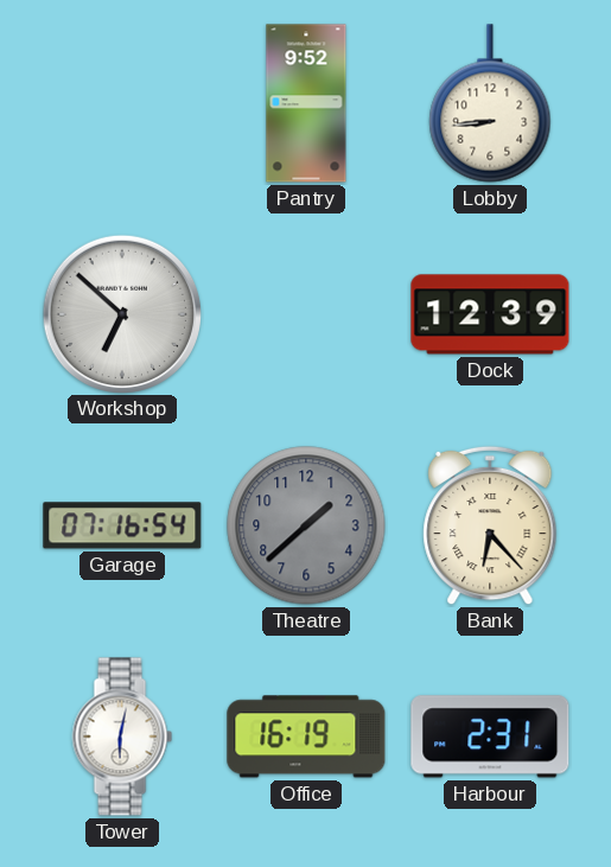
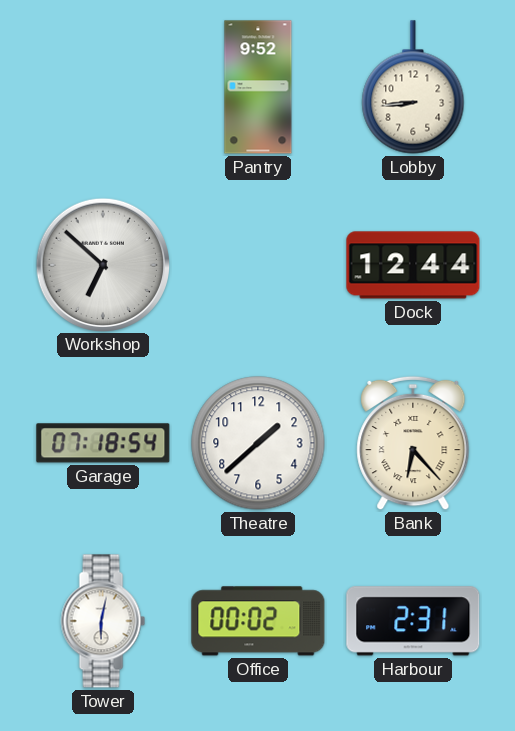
Dock: 12:39 -> 12:44
Garage: 07:16 -> 07:18
Theatre dial: grey -> white
Office: 16:19 -> 00:02
